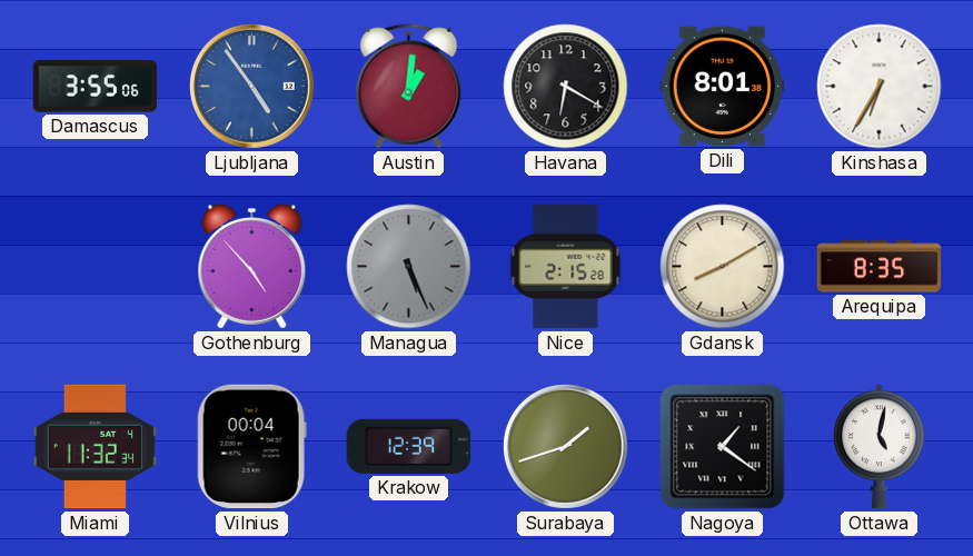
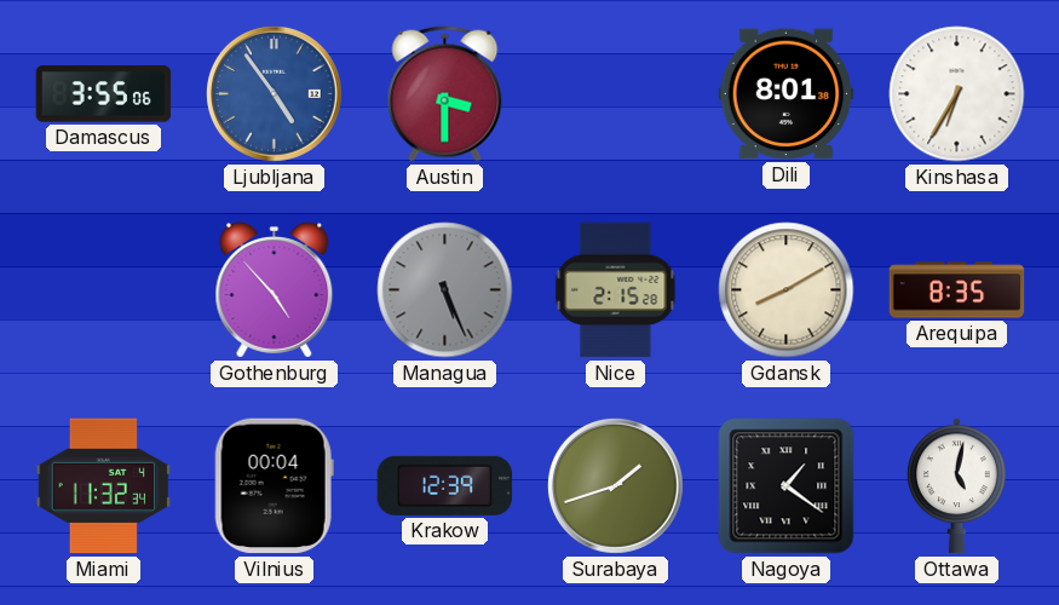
Austin: 1:01 -> 3:30
Havana: 6:20 -> none
